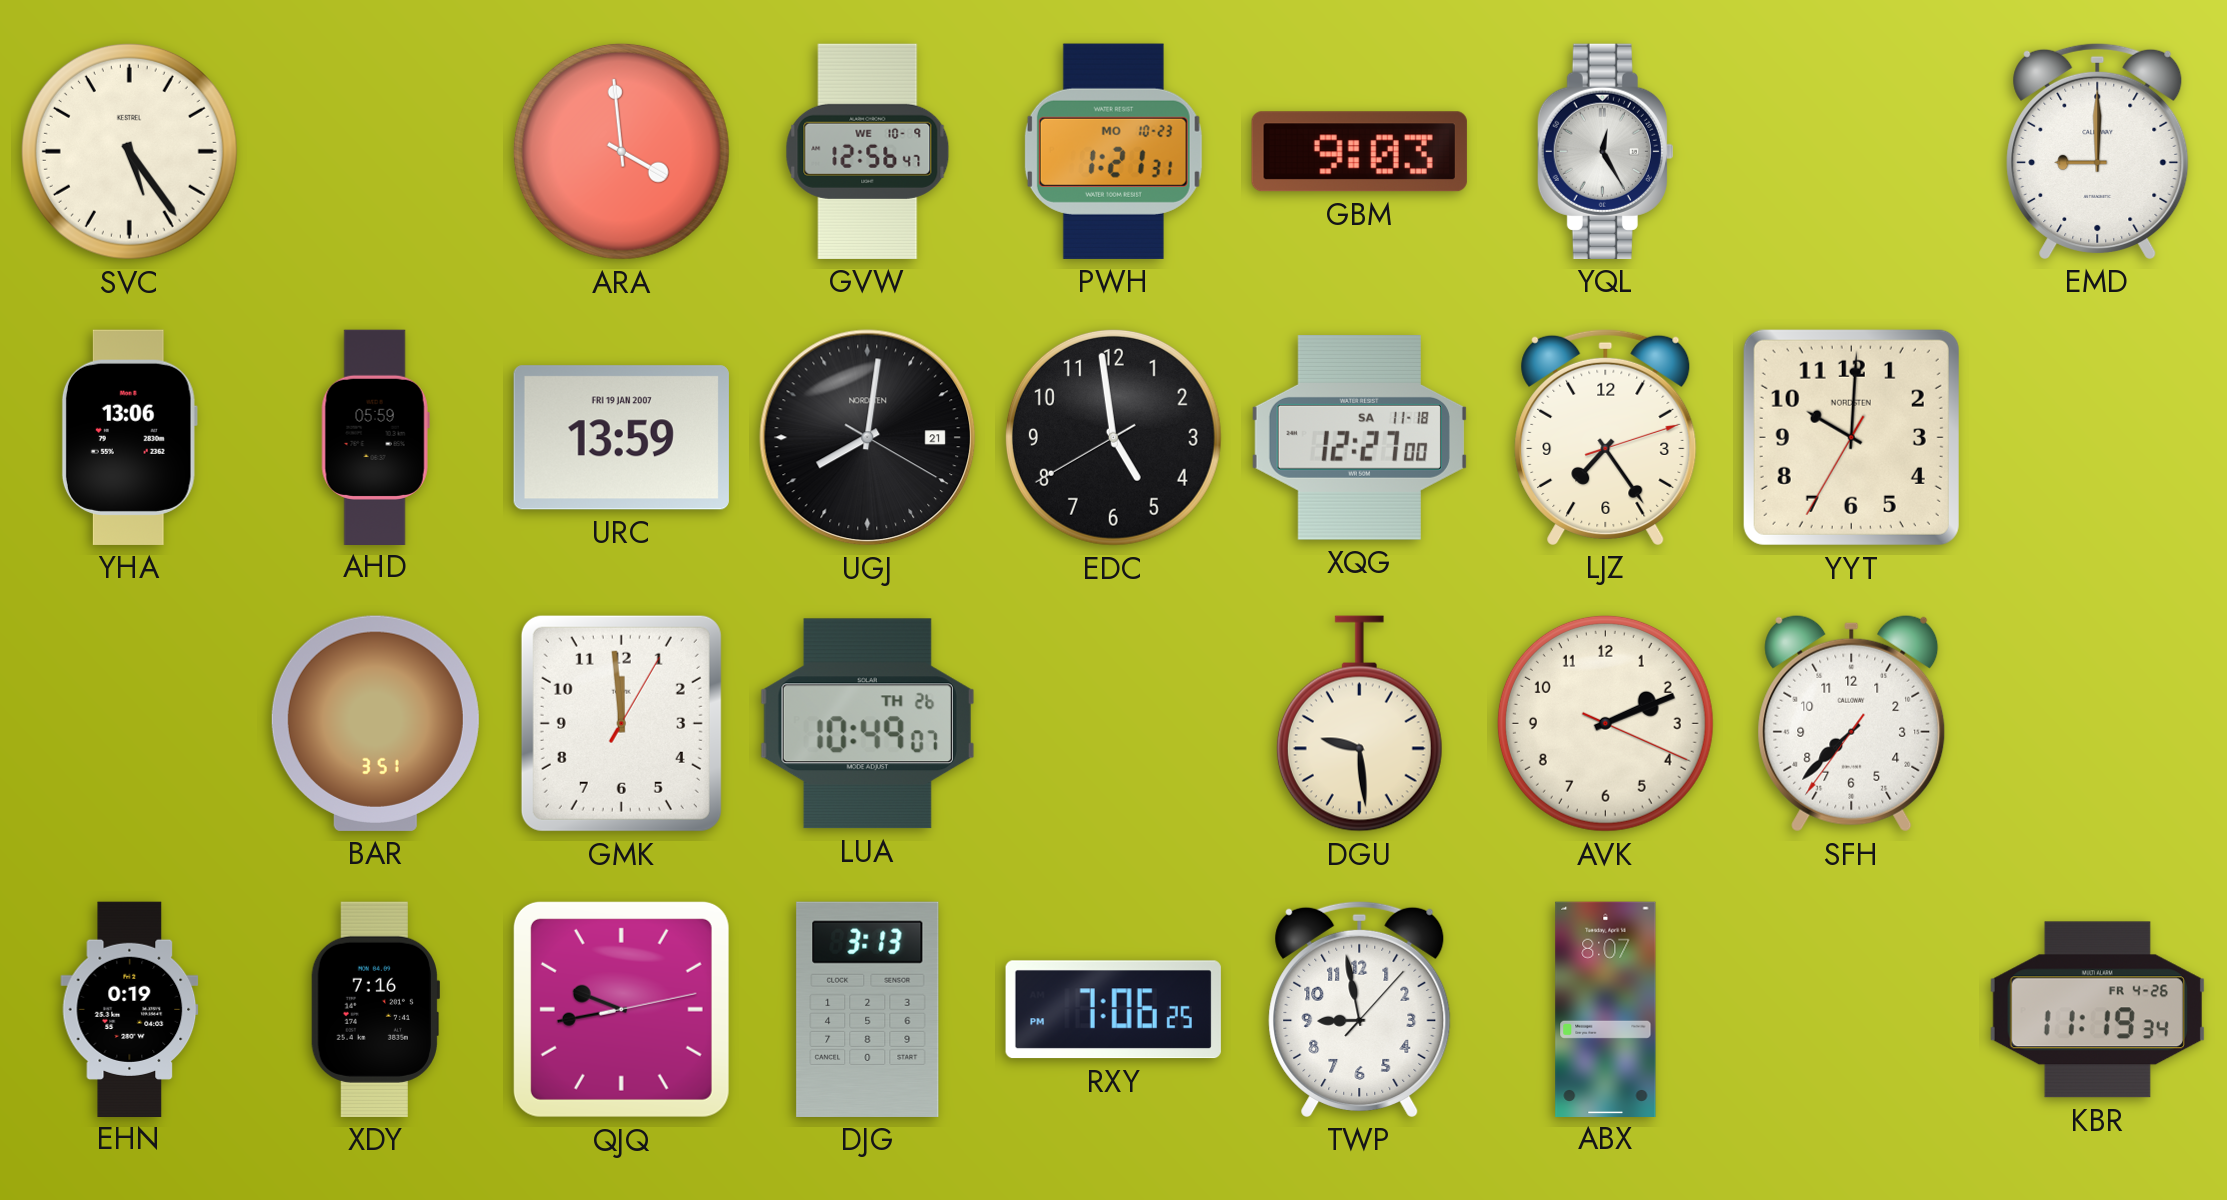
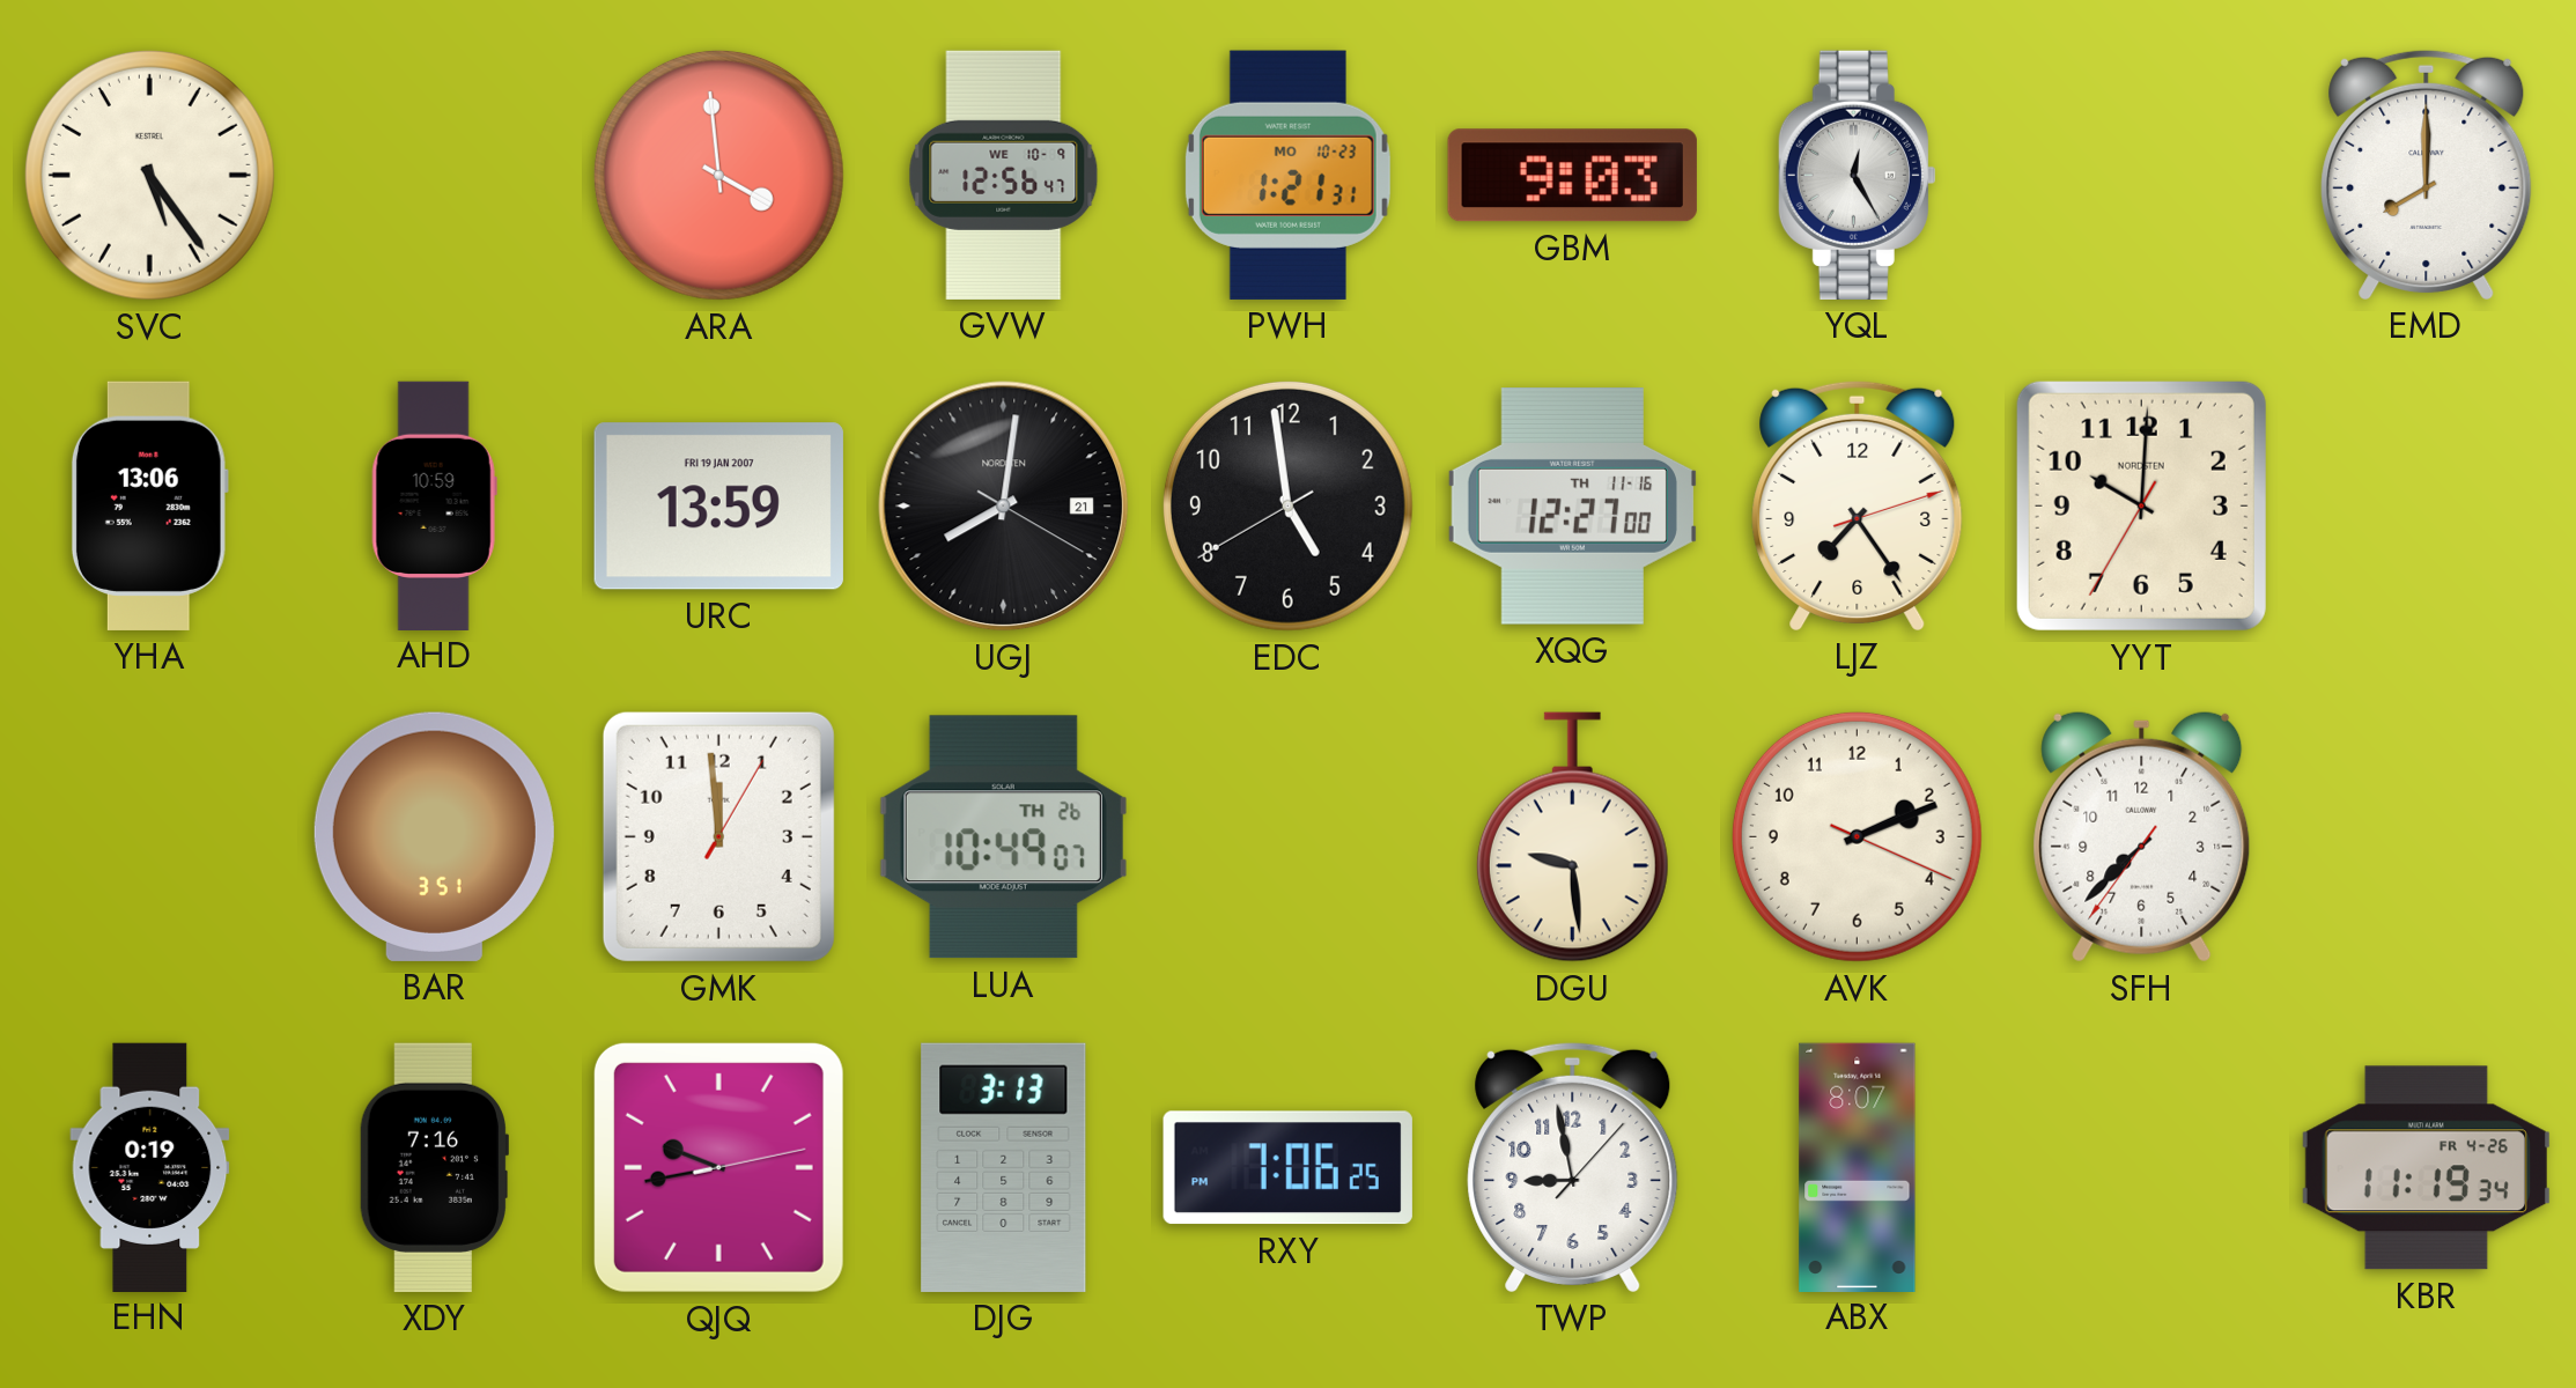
EMD: 9:00 -> 8:00
AHD: 05:59 -> 10:59
XQG date: SA 11-18 -> TH 11-16
